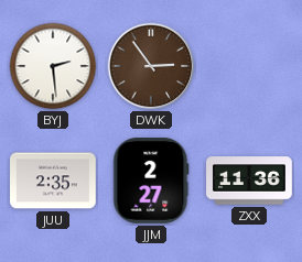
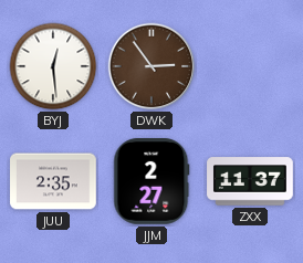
BYJ: 2:29 -> 12:29
ZXX: 11:36 -> 11:37
